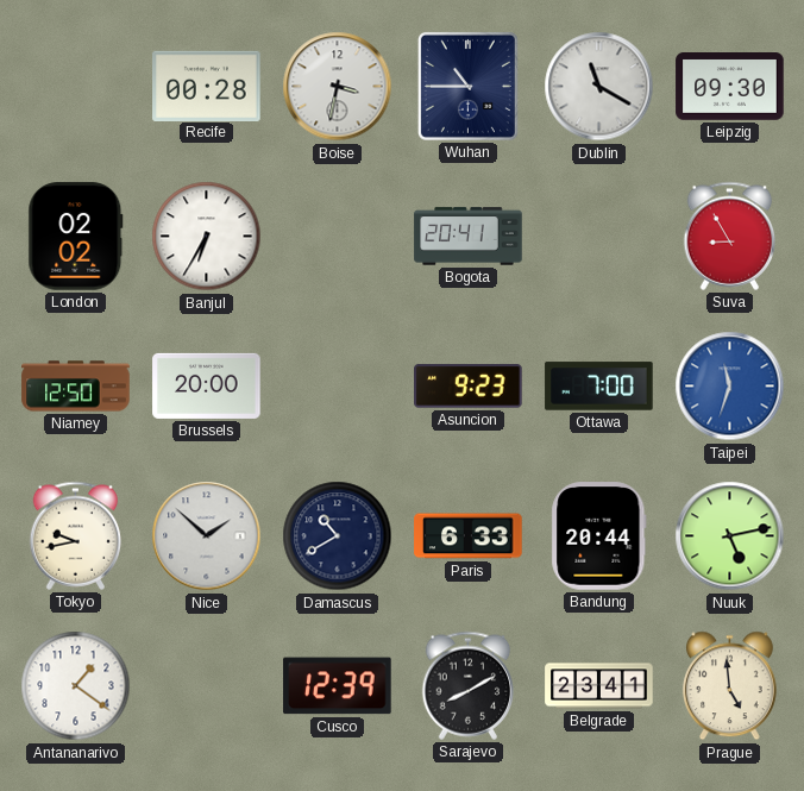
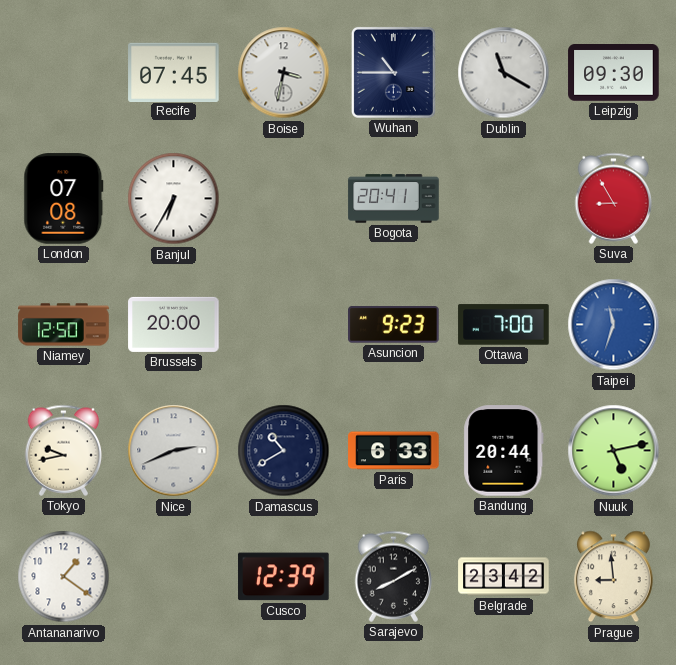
Recife: 00:28 -> 07:45
London: 02:02 -> 07:08
Nice: 1:52 -> 2:41
Belgrade: 23:41 -> 23:42
Prague: 4:59 -> 8:59
